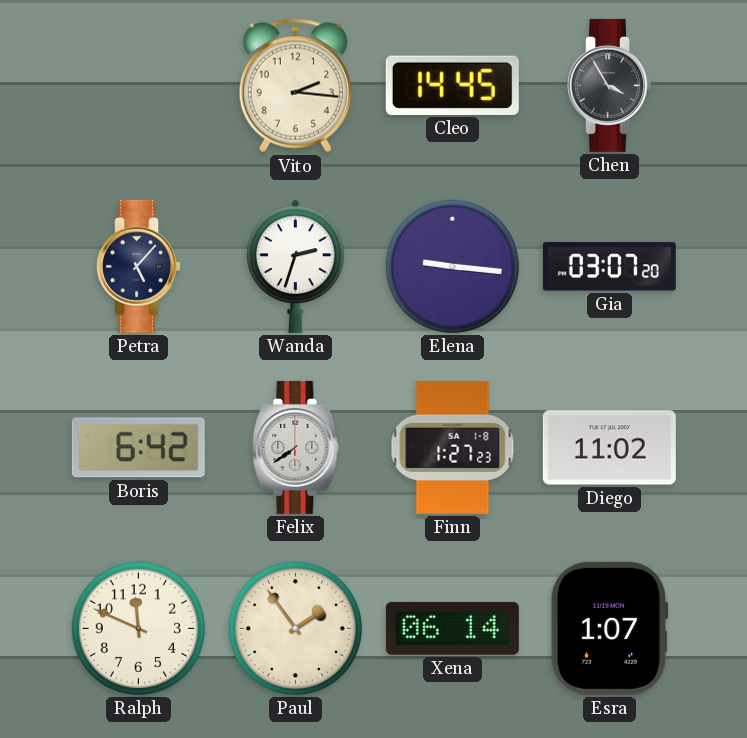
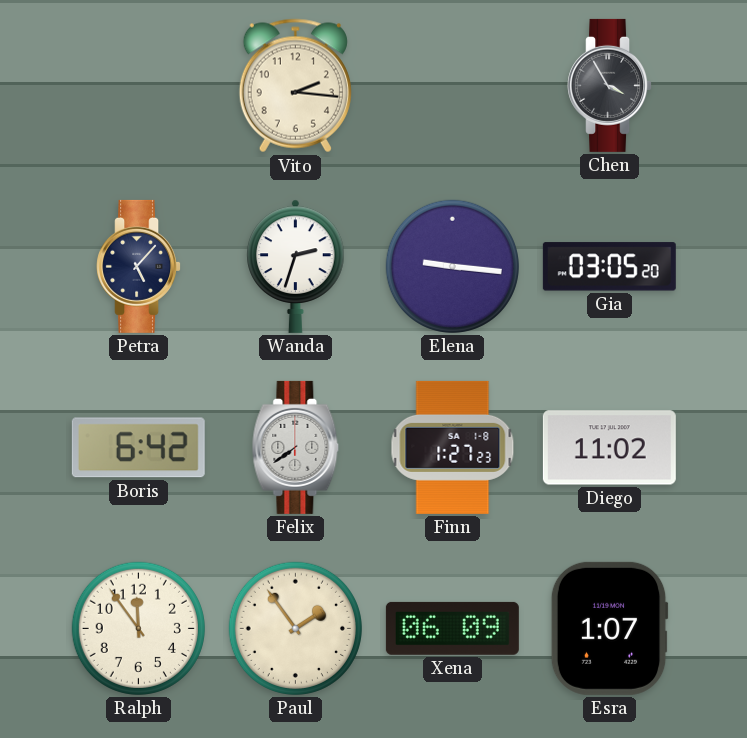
Cleo: 14:45 -> none
Gia: 03:07 -> 03:05
Ralph: 11:49 -> 11:54
Xena: 06:14 -> 06:09
